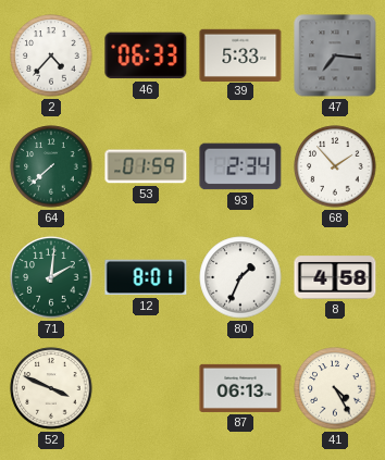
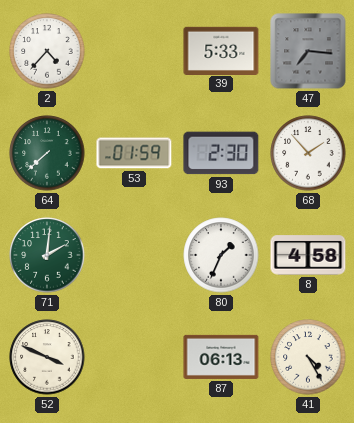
46: 06:33 -> none
93: 2:34 -> 2:30
12: 8:01 -> none
